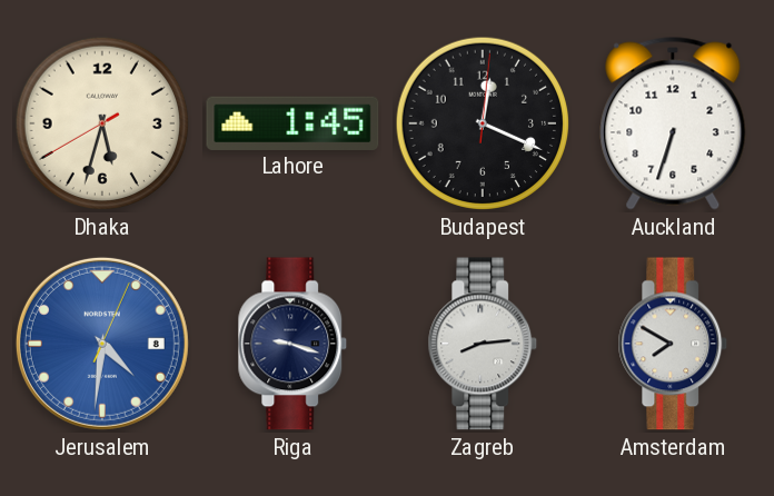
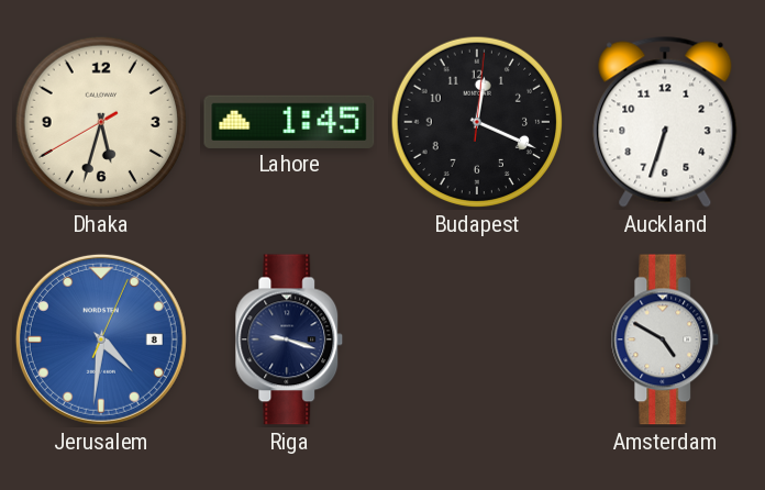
Zagreb: 8:14 -> none
Amsterdam: 7:50 -> 4:50
